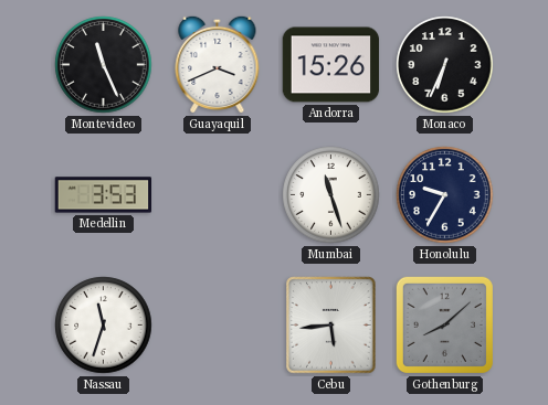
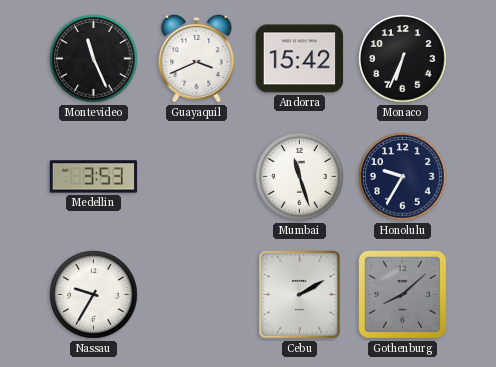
Andorra: 15:26 -> 15:42
Nassau: 11:33 -> 9:35
Cebu: 5:44 -> 2:10
